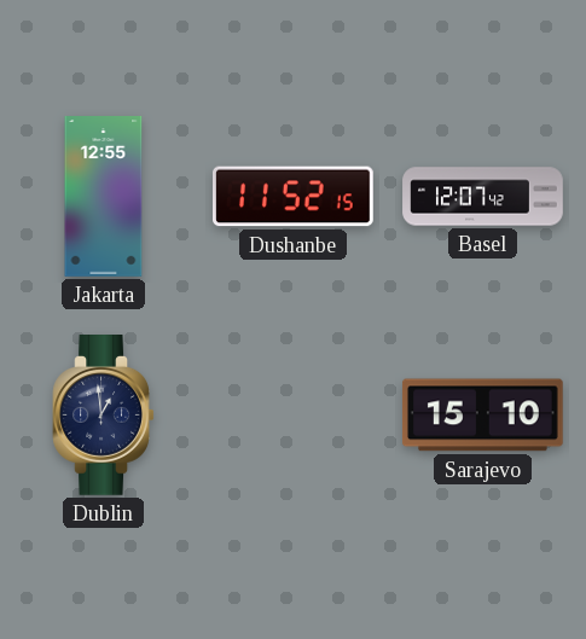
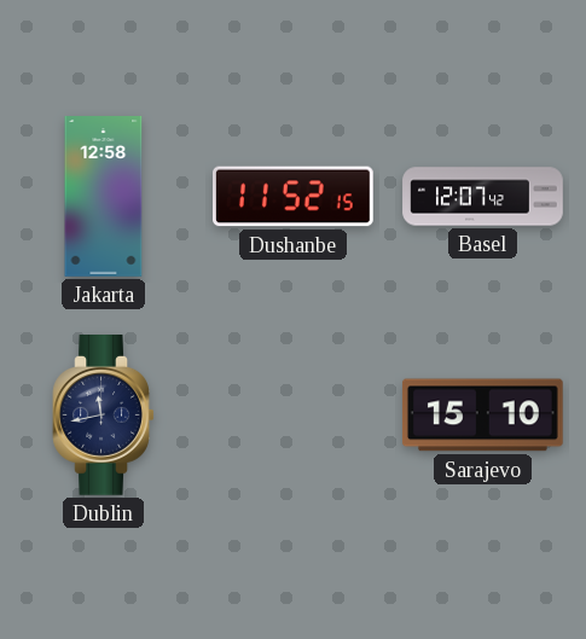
Jakarta: 12:55 -> 12:58
Dublin: 12:59 -> 11:43
